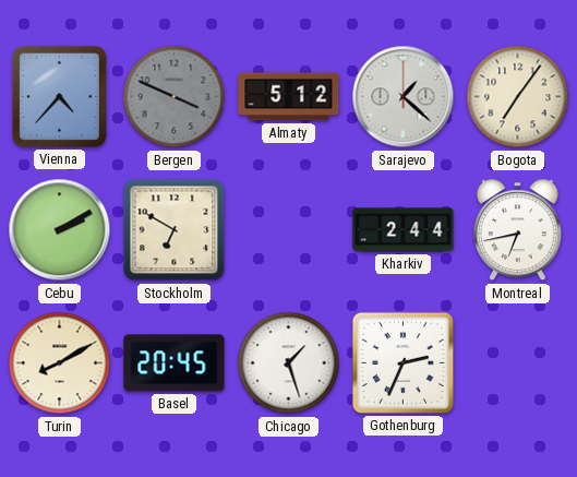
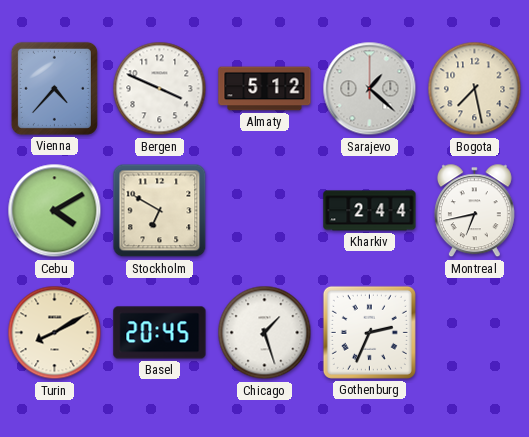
Bergen dial: grey -> white
Bogota: 7:06 -> 7:28
Cebu: 2:10 -> 4:10
